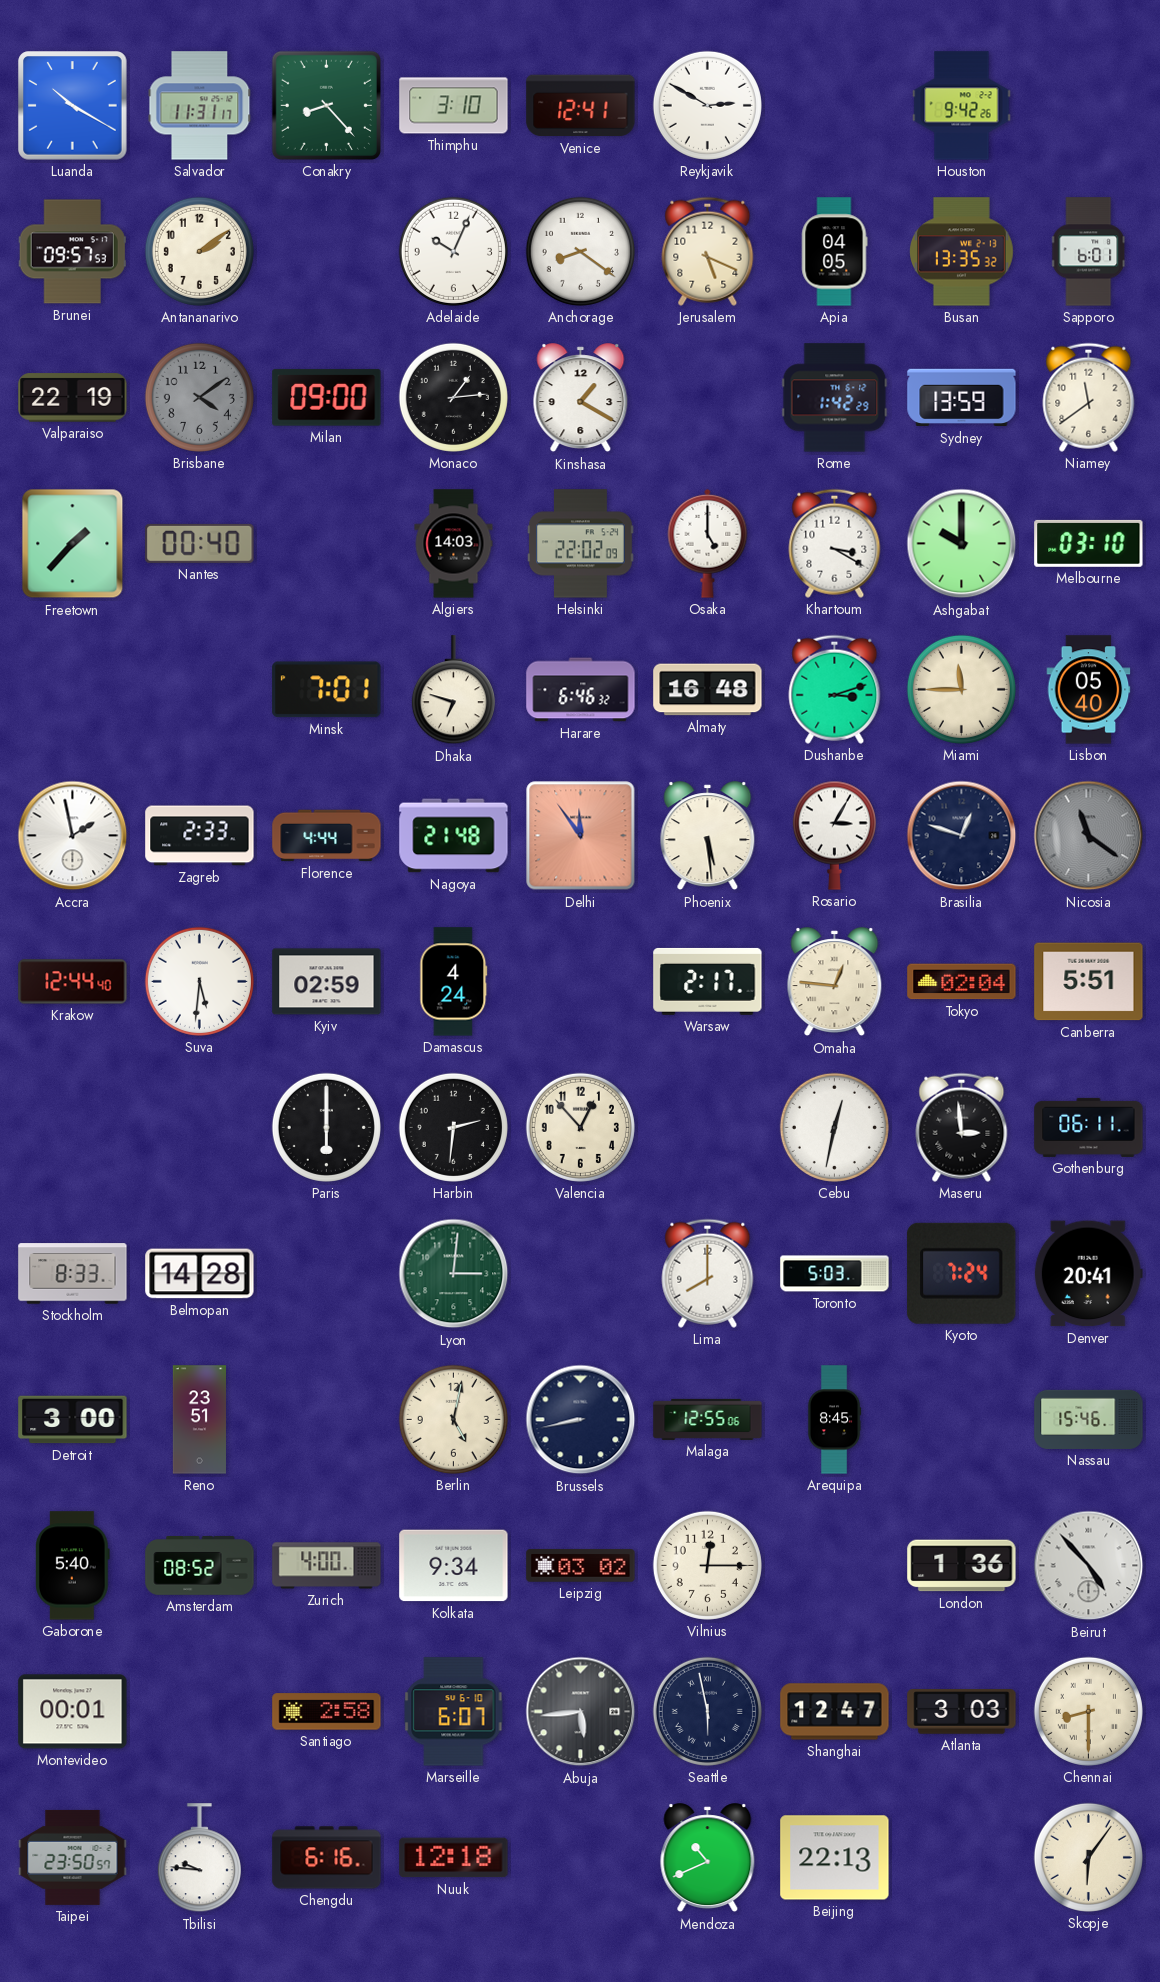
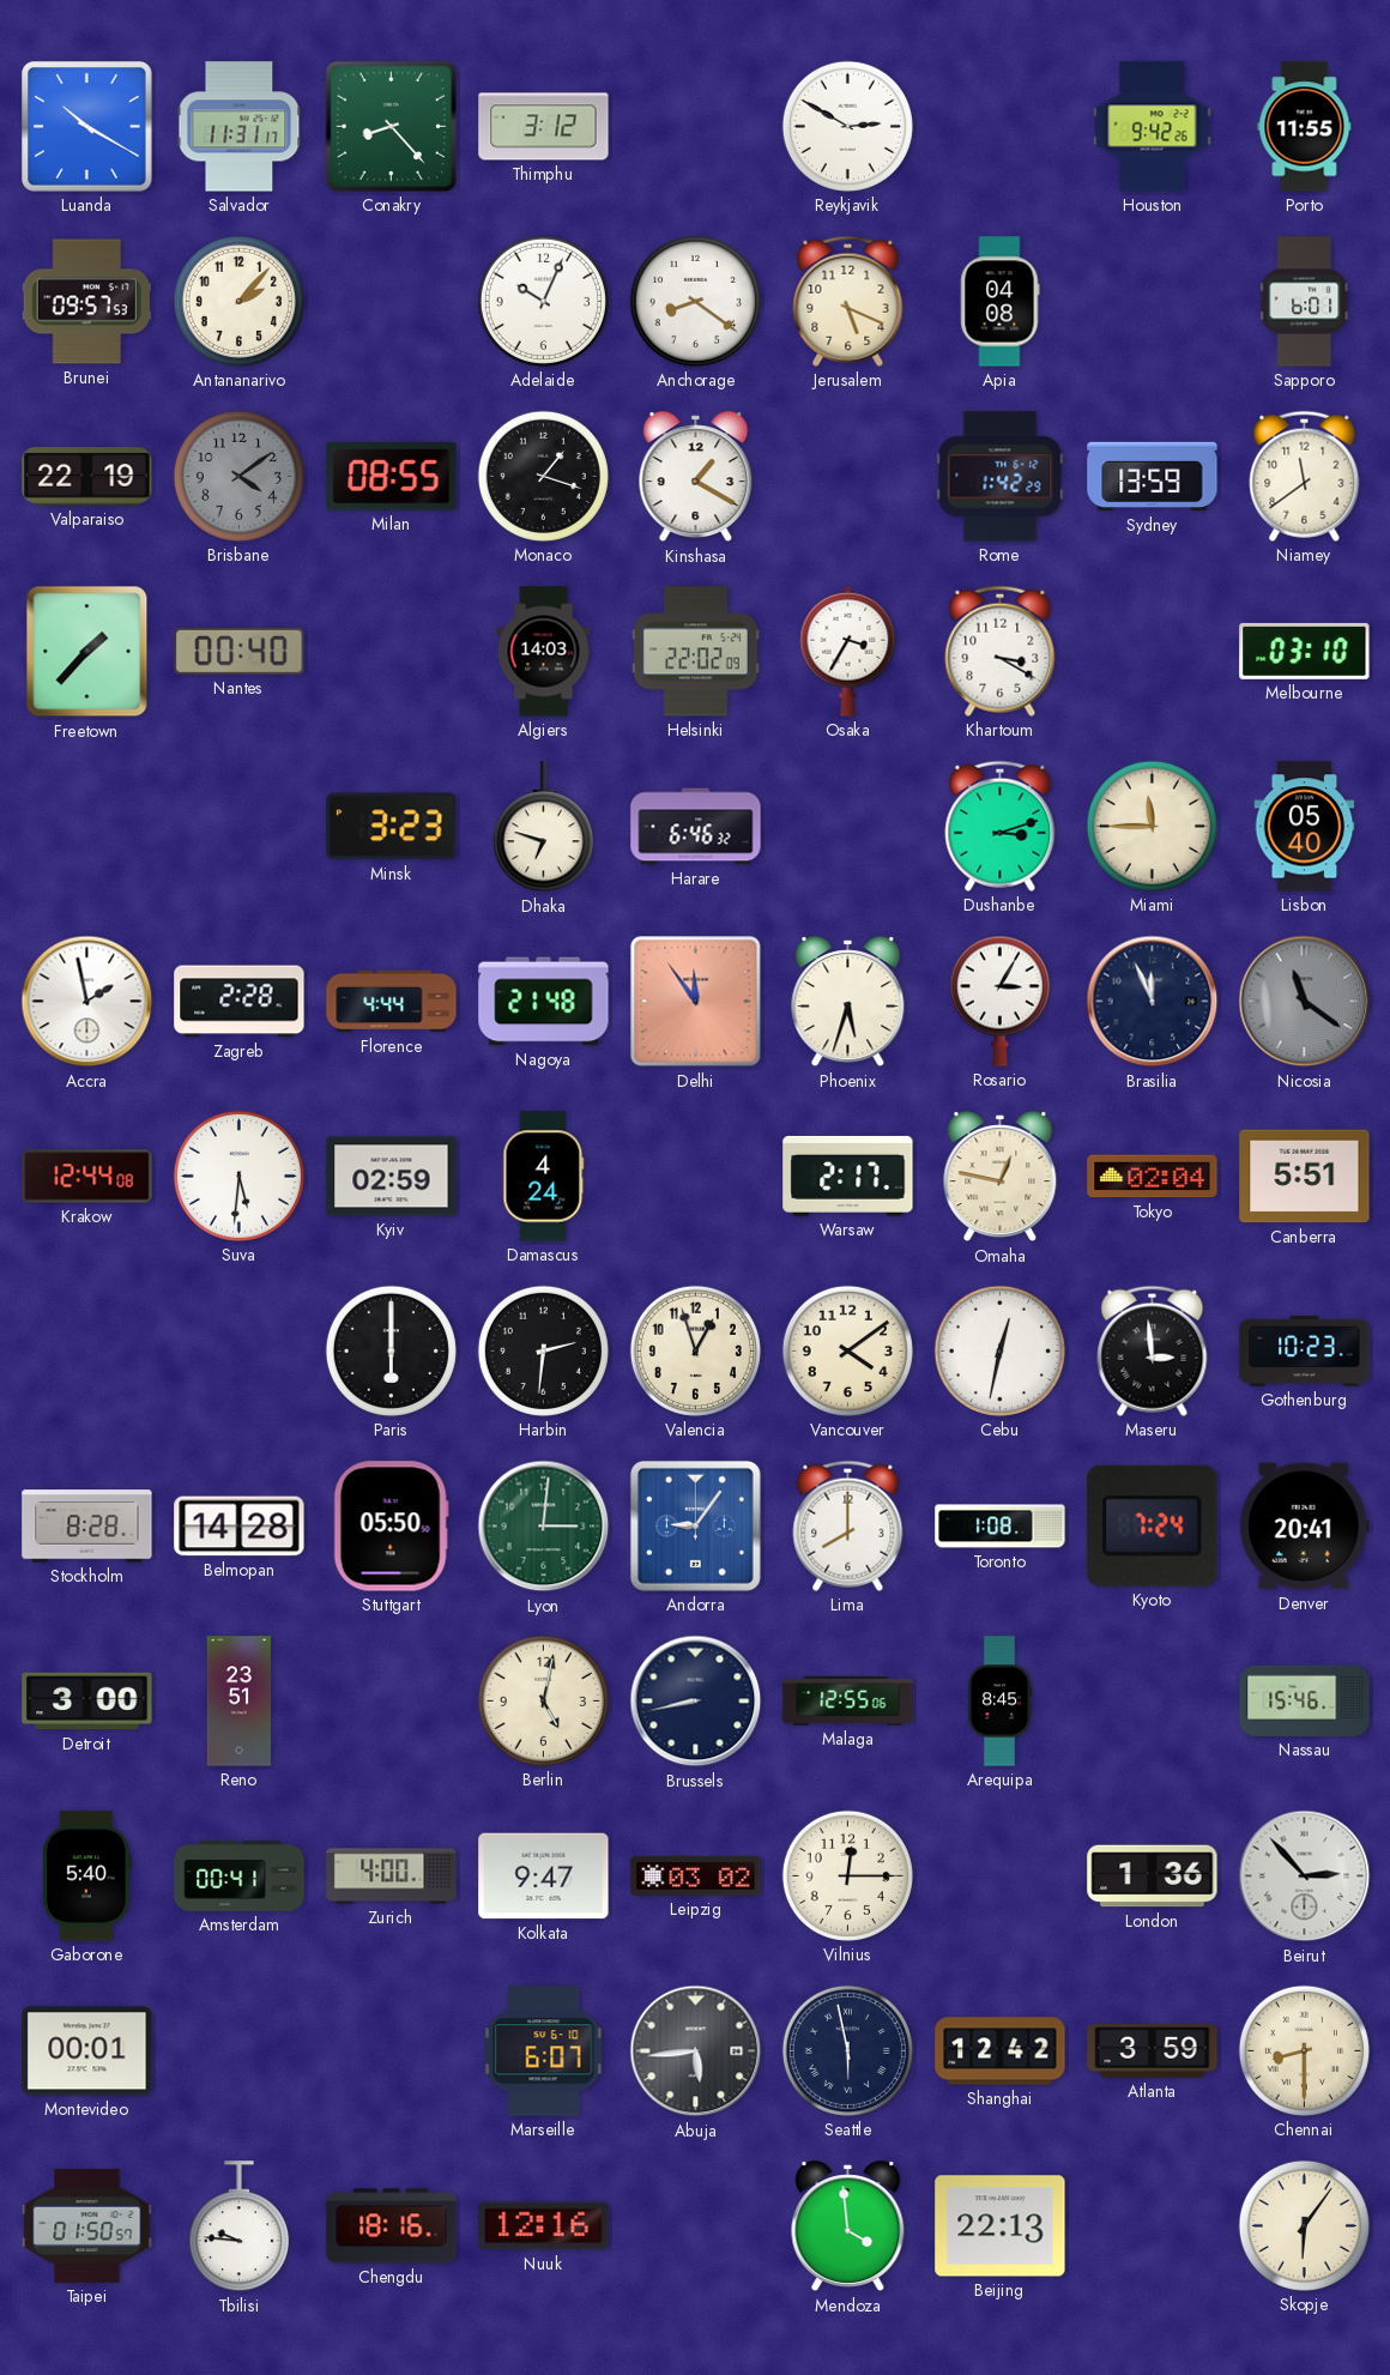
Thimphu: 3:10 -> 3:12
Venice: 12:41 -> none
Porto: none -> 11:55
Antananarivo: 2:09 -> 2:07
Apia: 04:05 -> 04:08
Busan: 13:35 -> none
Milan: 09:00 -> 08:55
Monaco: 1:14 -> 1:18
Osaka: 5:00 -> 3:35
Ashgabat: 10:00 -> none
Minsk: 7:01 -> 3:23
Almaty: 16:48 -> none
Zagreb: 2:33 -> 2:28
Phoenix: 5:29 -> 5:33
Brasilia: 12:48 -> 11:56
Krakow: 12:44:40 -> 12:44:08
Omaha: 12:46 -> 12:47
Valencia: 12:53 -> 12:57
Vancouver: none -> 4:09
Gothenburg: 06:11 -> 10:23
Stockholm: 8:33 -> 8:28
Stuttgart: none -> 05:50
Andorra: none -> 9:06
Toronto: 5:03 -> 1:08
Amsterdam: 08:52 -> 00:41
Kolkata: 9:34 -> 9:47
Beirut: 4:53 -> 2:53
Santiago: 2:58 -> none
Shanghai: 12:47 -> 12:42
Atlanta: 3:03 -> 3:59
Taipei: 23:50 -> 01:50
Chengdu: 6:16 -> 18:16
Nuuk: 12:18 -> 12:16
Mendoza: 10:41 -> 3:59
